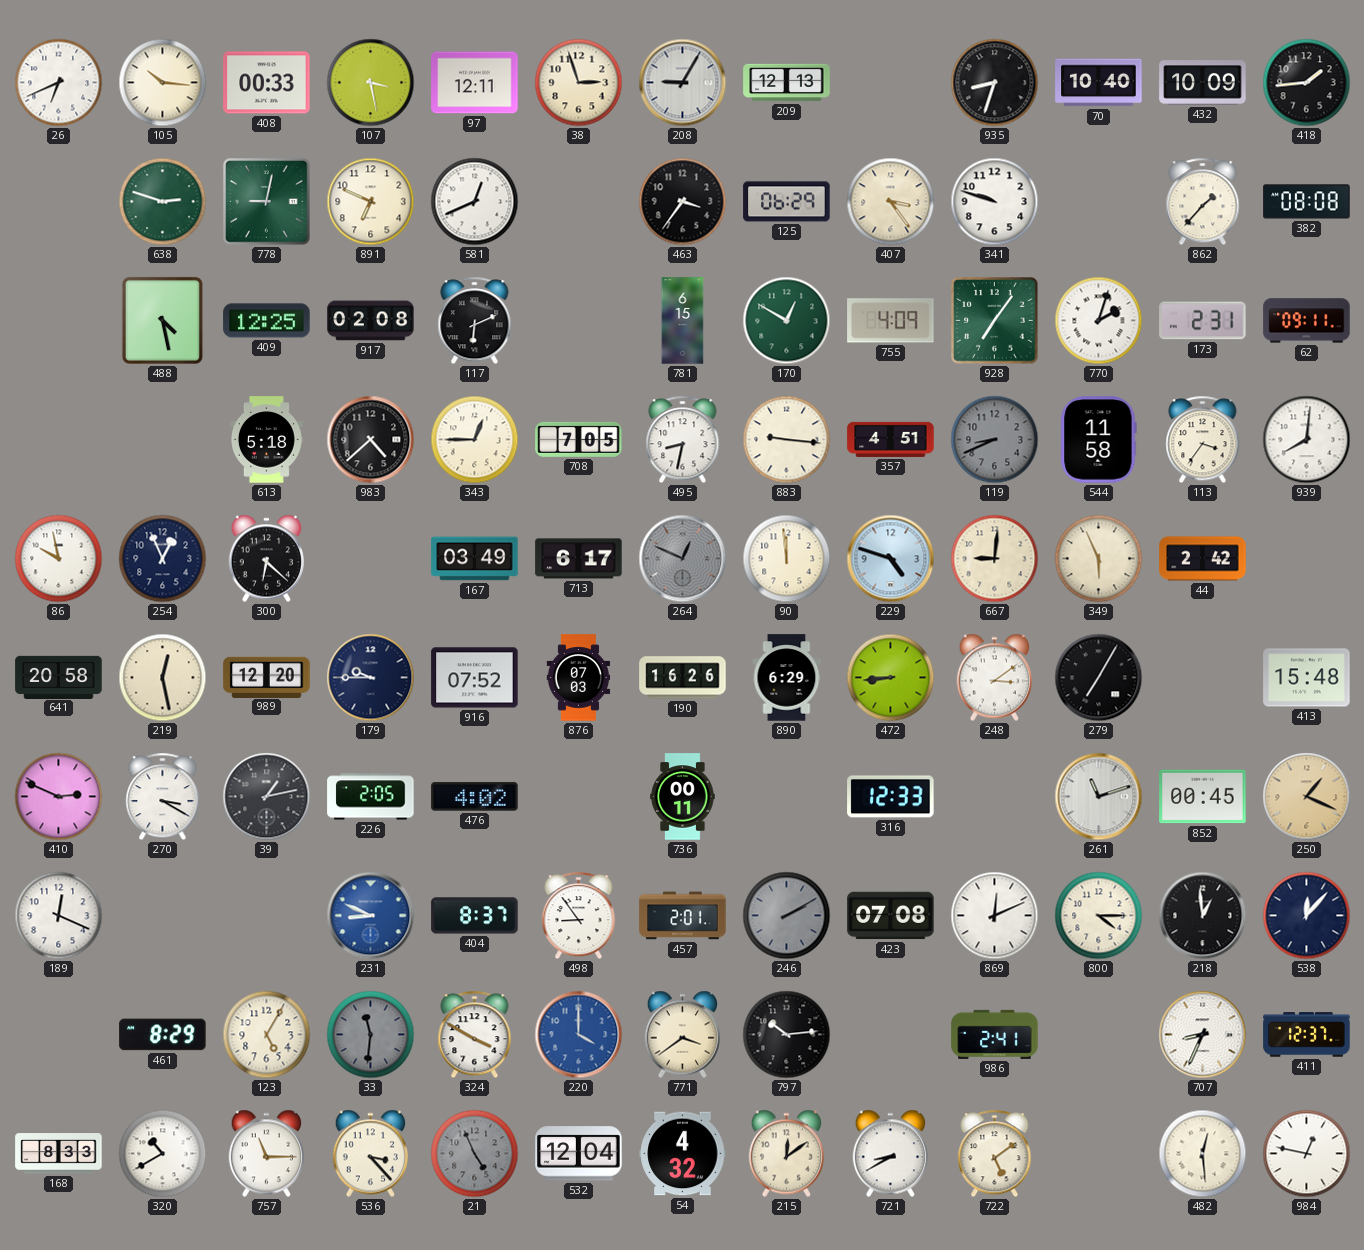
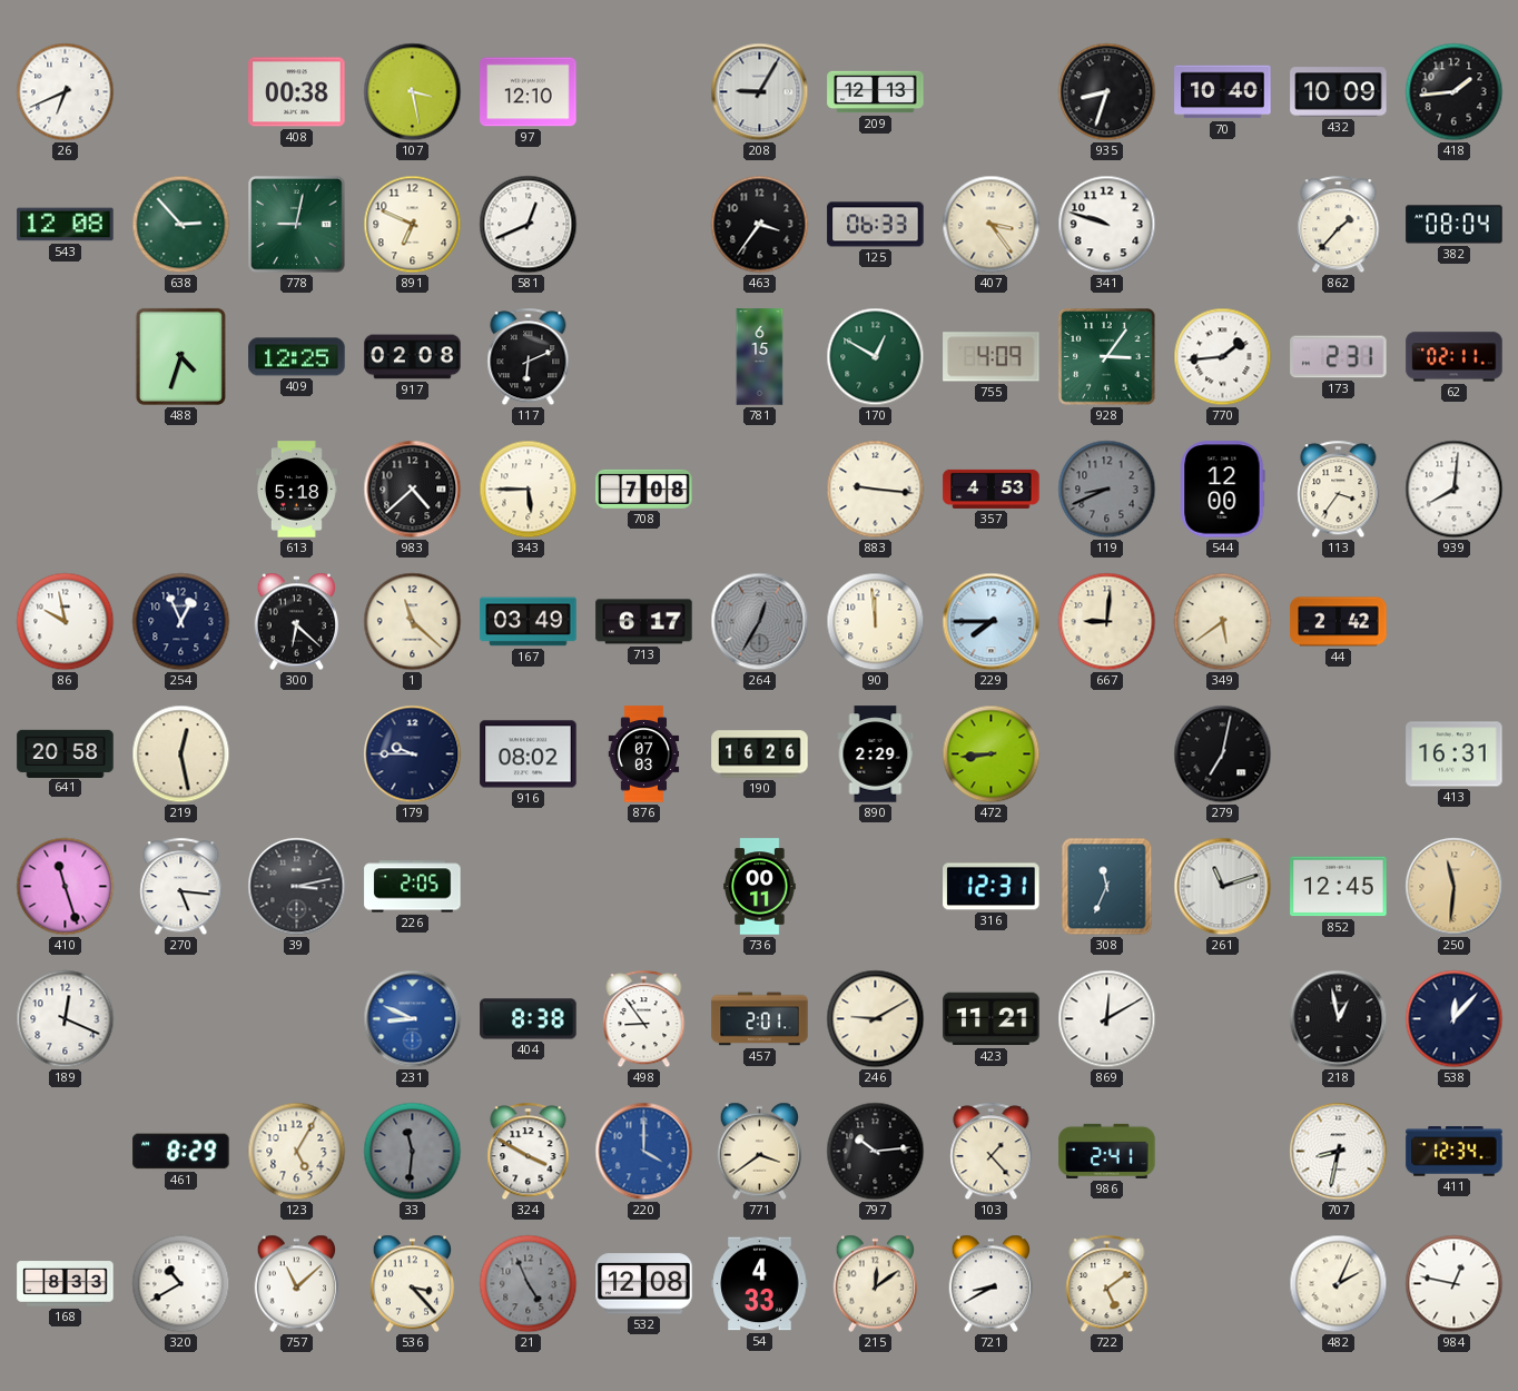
105: 10:16 -> none
408: 00:33 -> 00:38
97: 12:11 -> 12:10
38: 2:57 -> none
543: none -> 12:08
638: 2:48 -> 2:53
125: 06:29 -> 06:33
382: 08:08 -> 08:04
488: 4:28 -> 4:33
928: 7:06 -> 3:06
770: 2:03 -> 1:44
62: 09:11 -> 02:11
343: 12:45 -> 5:45
708: 7:05 -> 7:08
495: 8:32 -> none
357: 4:51 -> 4:53
544: 11:58 -> 12:00
1: none -> 11:22
264: 12:49 -> 12:35
229: 4:48 -> 7:45
349: 5:56 -> 5:39
989: 12:20 -> none
916: 07:52 -> 08:02
890: 6:29 -> 2:29
248: 3:09 -> none
279: 7:05 -> 7:02
413: 15:48 -> 16:31
410: 2:49 -> 11:27
270: 3:20 -> 5:16
39: 1:13 -> 3:13
476: 4:02 -> none
316: 12:33 -> 12:31
308: none -> 11:34
852: 00:45 -> 12:45
250: 1:19 -> 11:31
404: 8:37 -> 8:38
246: 2:10 -> 9:10
246 dial: grey -> cream
423: 07:08 -> 11:21
869: 12:11 -> 12:10
800: 4:15 -> none
218: 12:59 -> 12:58
103: none -> 1:23
707: 8:34 -> 8:32
411: 12:37 -> 12:34
757: 11:15 -> 11:08
532: 12:04 -> 12:08
54: 4:32 -> 4:33
482: 12:29 -> 2:04
